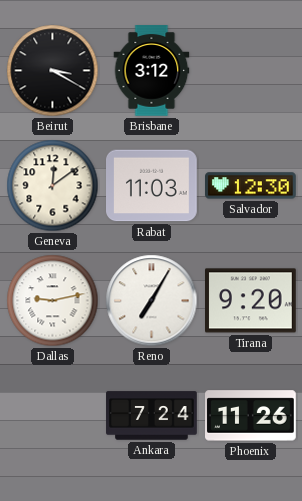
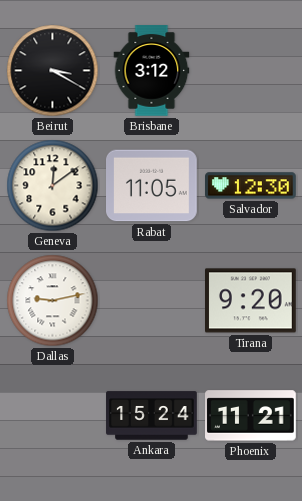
Rabat: 11:03 -> 11:05
Reno: 7:05 -> none
Ankara: 7:24 -> 15:24
Phoenix: 11:26 -> 11:21
